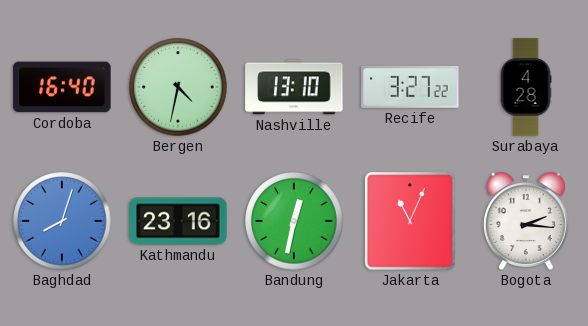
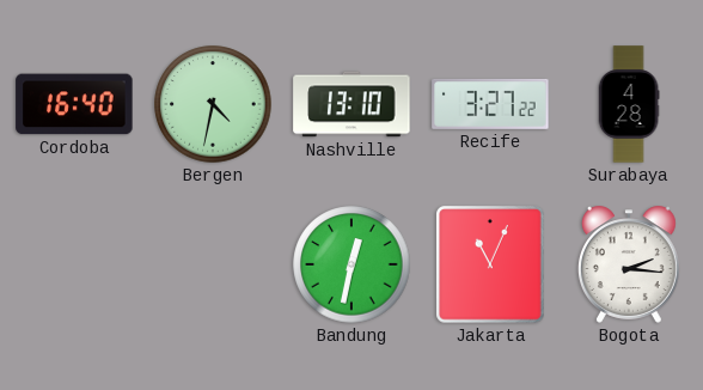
Baghdad: 8:03 -> none
Kathmandu: 23:16 -> none
